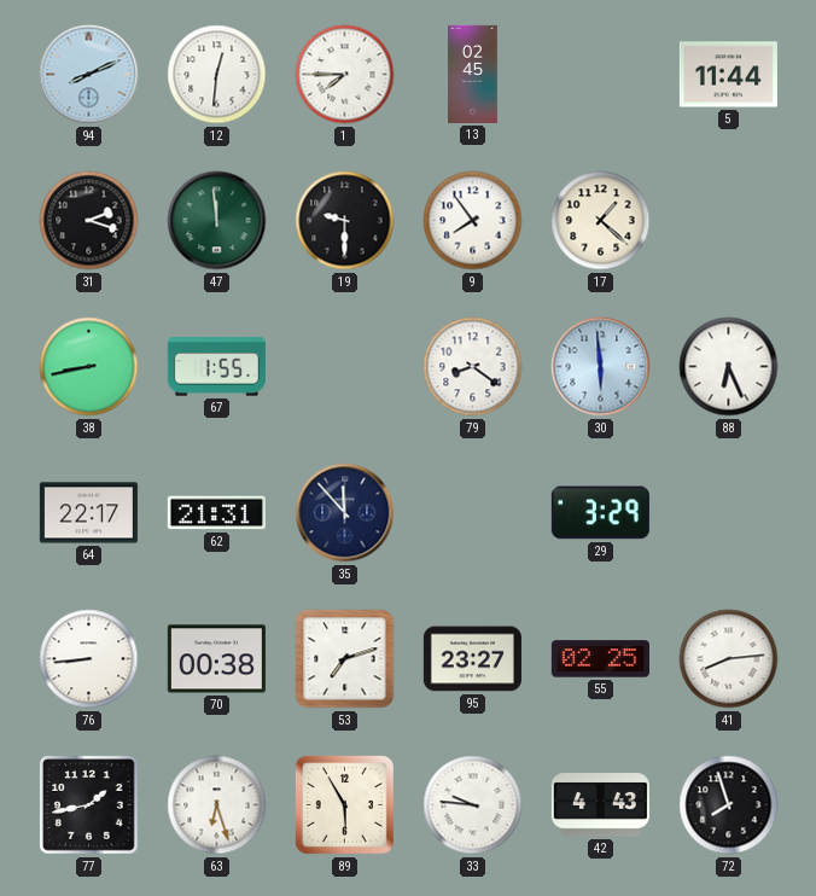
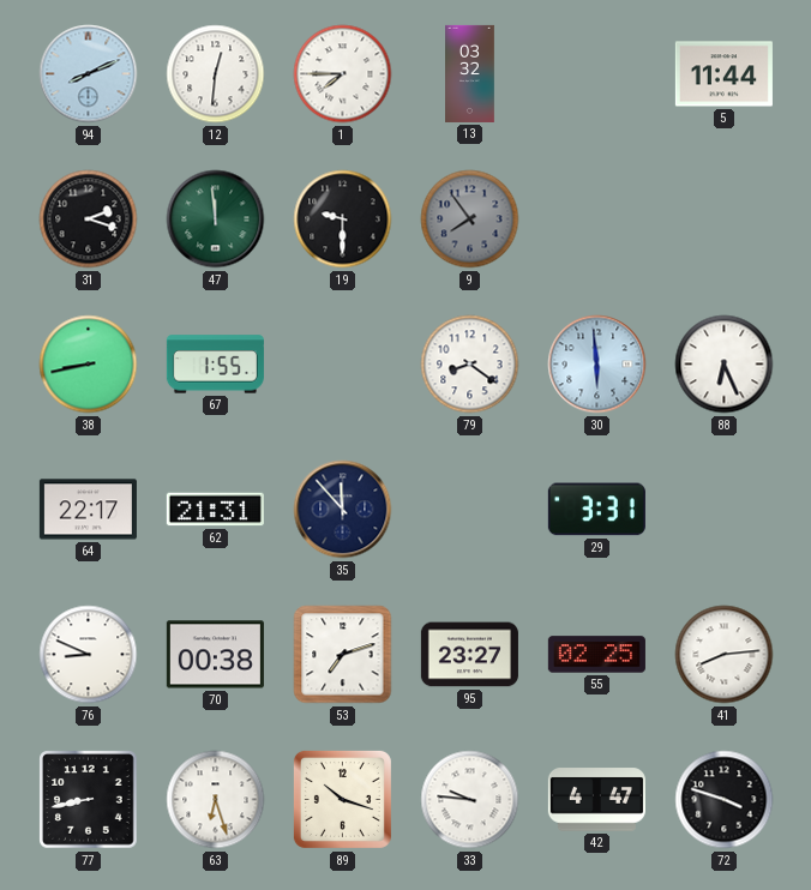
13: 02:45 -> 03:32
9 dial: white -> grey
17: 1:22 -> none
29: 3:29 -> 3:31
76: 8:44 -> 8:49
77: 1:43 -> 8:43
89: 5:55 -> 10:18
42: 4:43 -> 4:47
72: 7:57 -> 3:48
